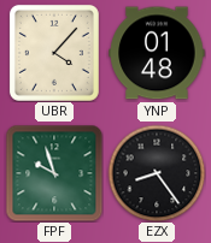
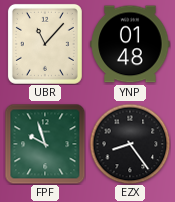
UBR: 4:07 -> 11:07
